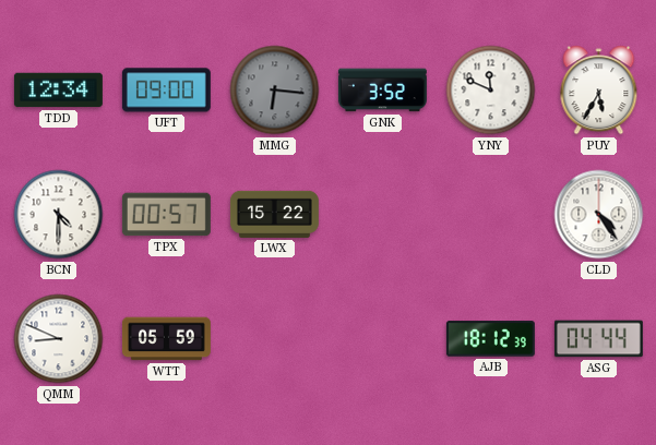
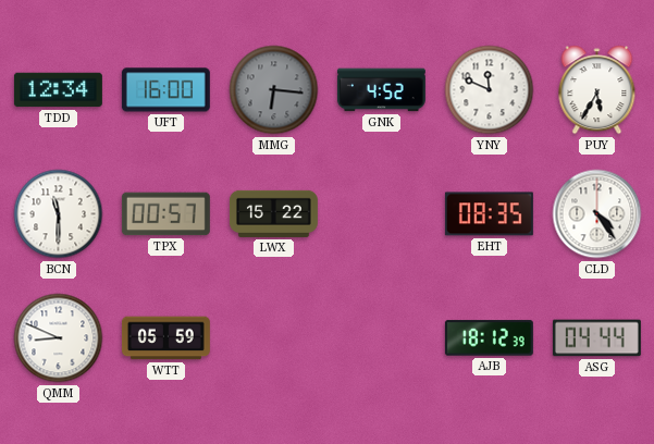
UFT: 09:00 -> 16:00
GNK: 3:52 -> 4:52
BCN: 4:30 -> 11:30
EHT: none -> 08:35
